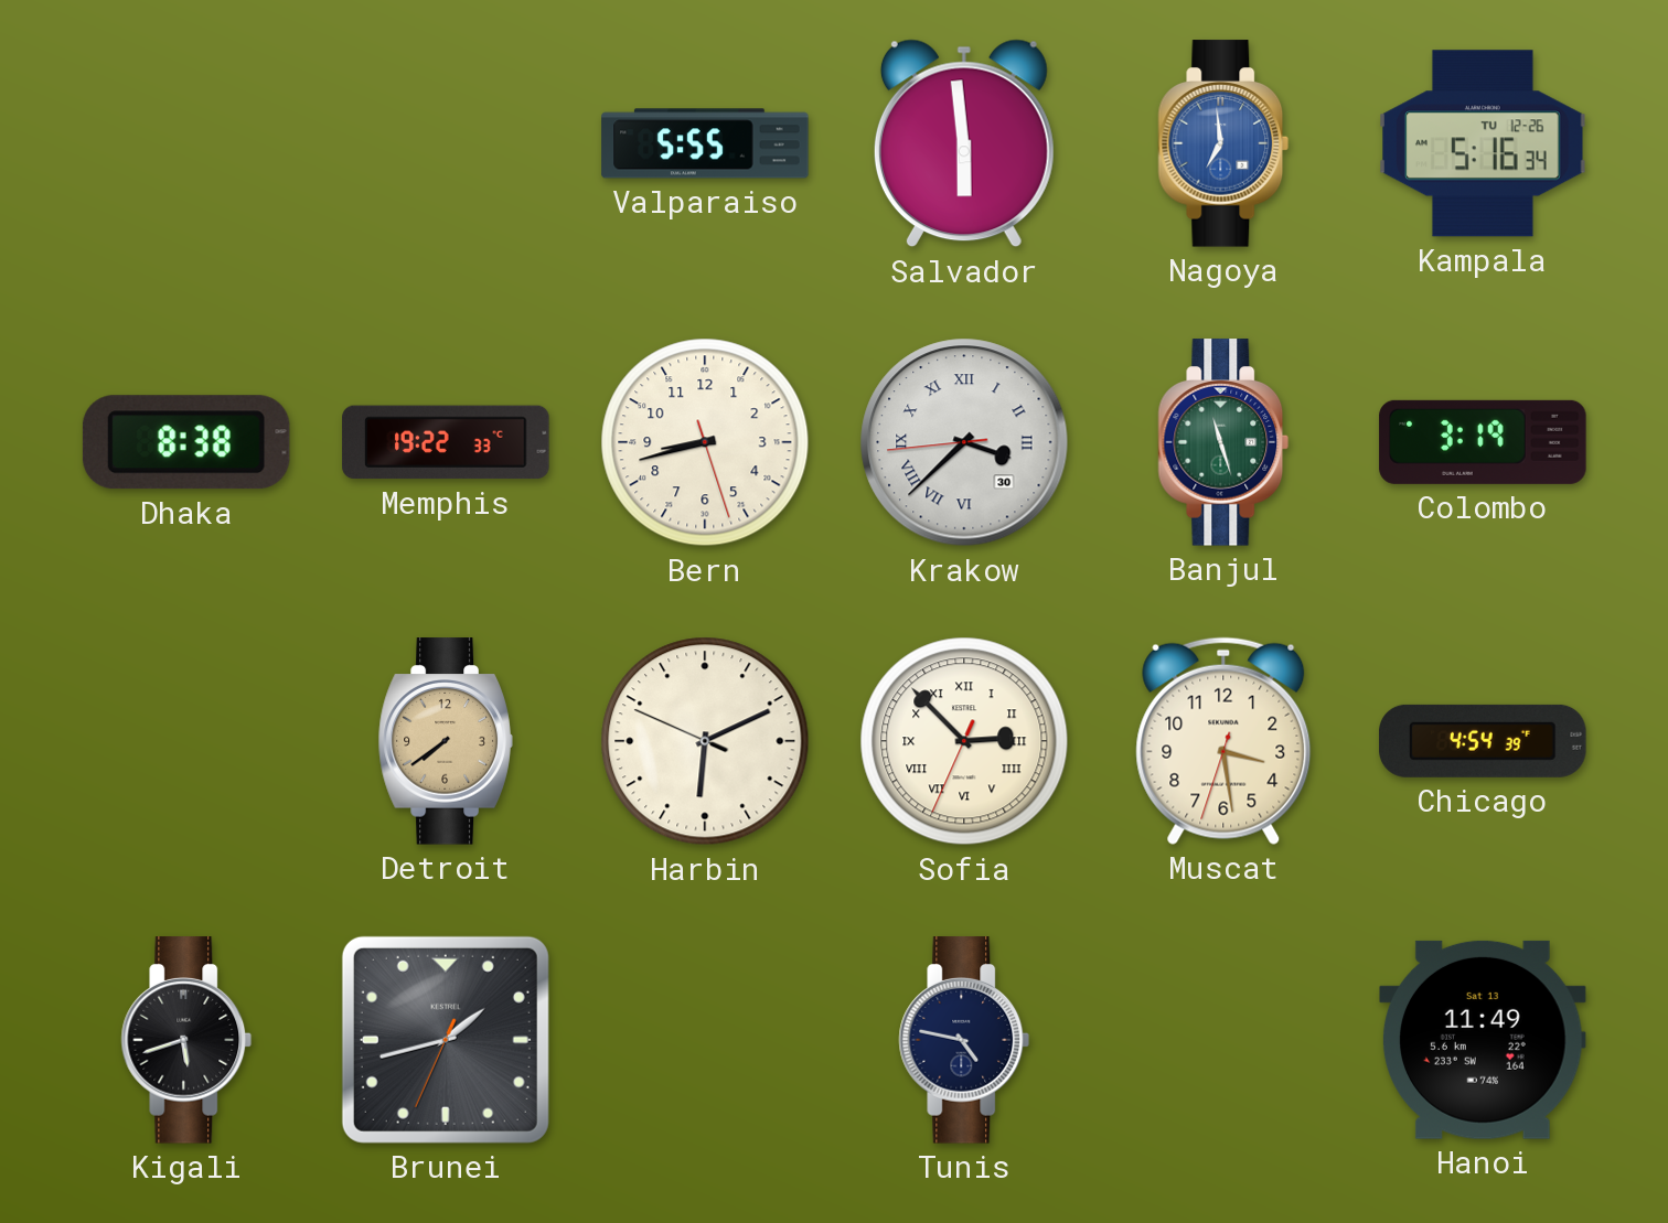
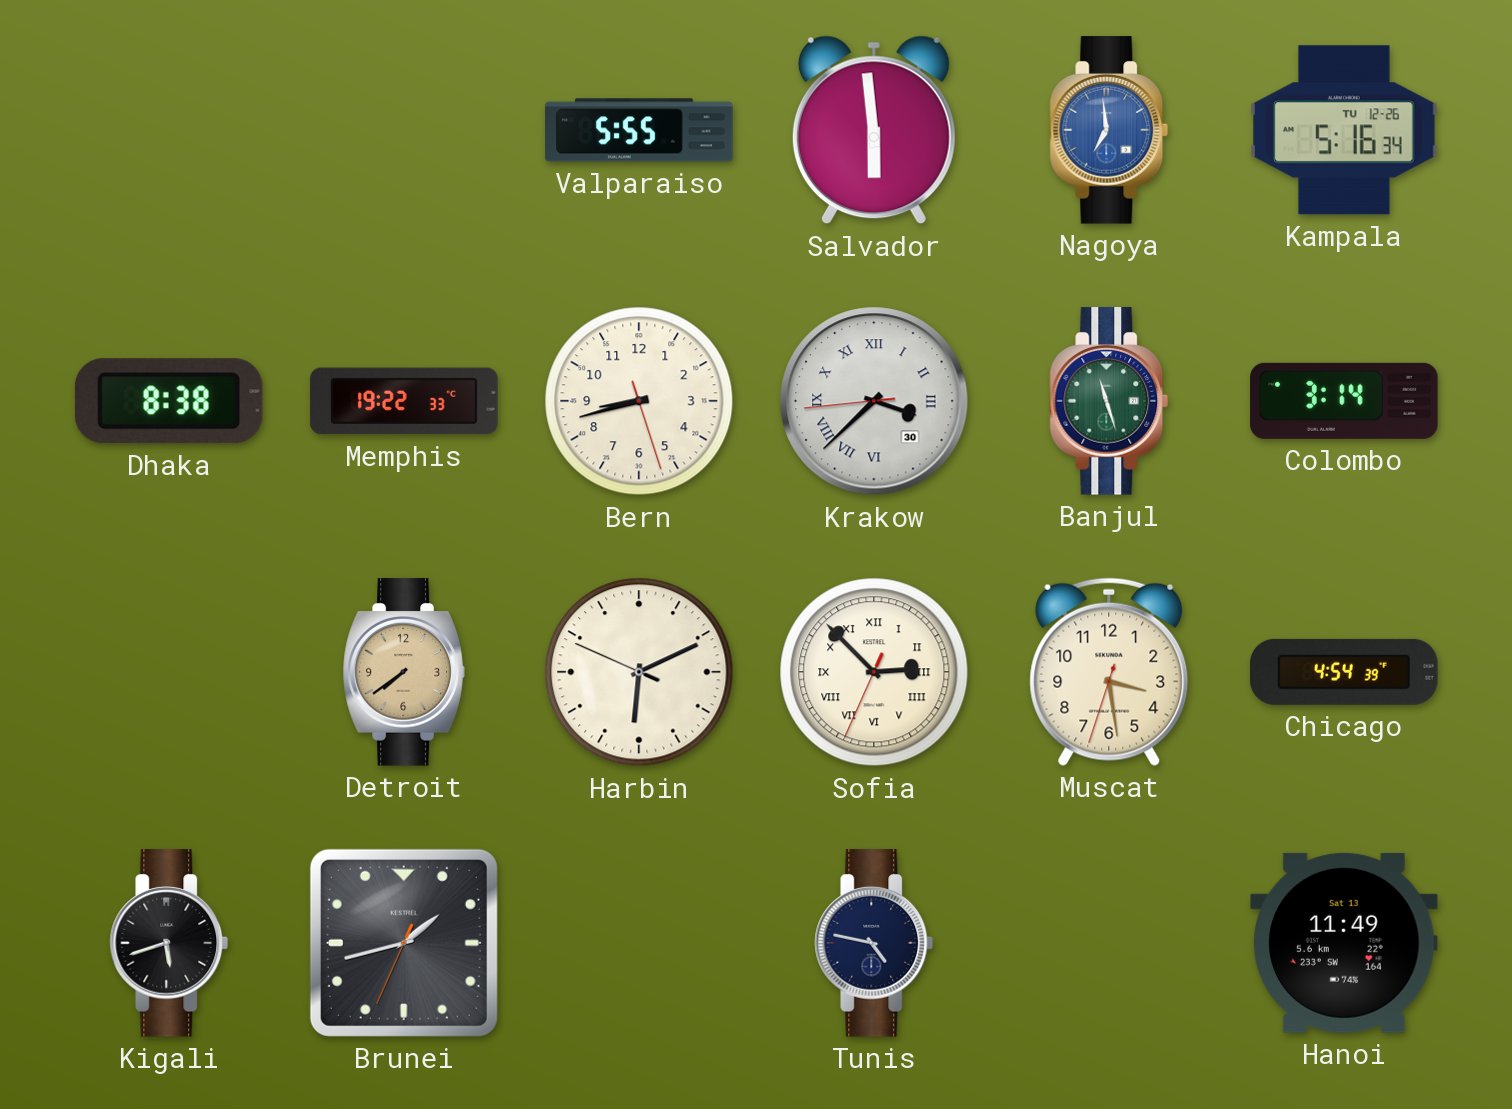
Colombo: 3:19 -> 3:14
